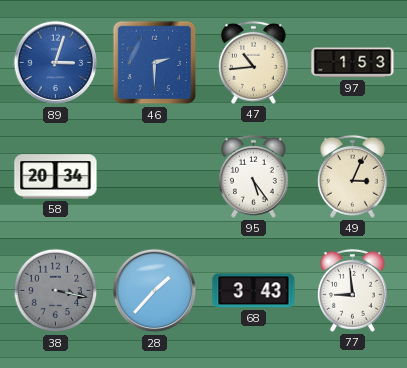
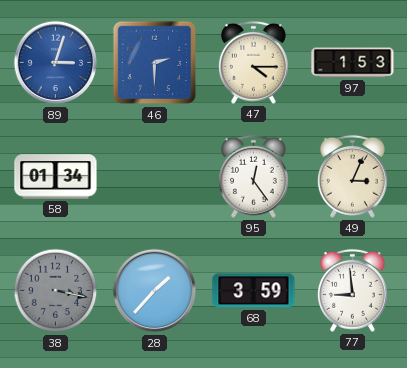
47: 10:44 -> 4:15
58: 20:34 -> 01:34
95: 5:24 -> 12:24
68: 3:43 -> 3:59
